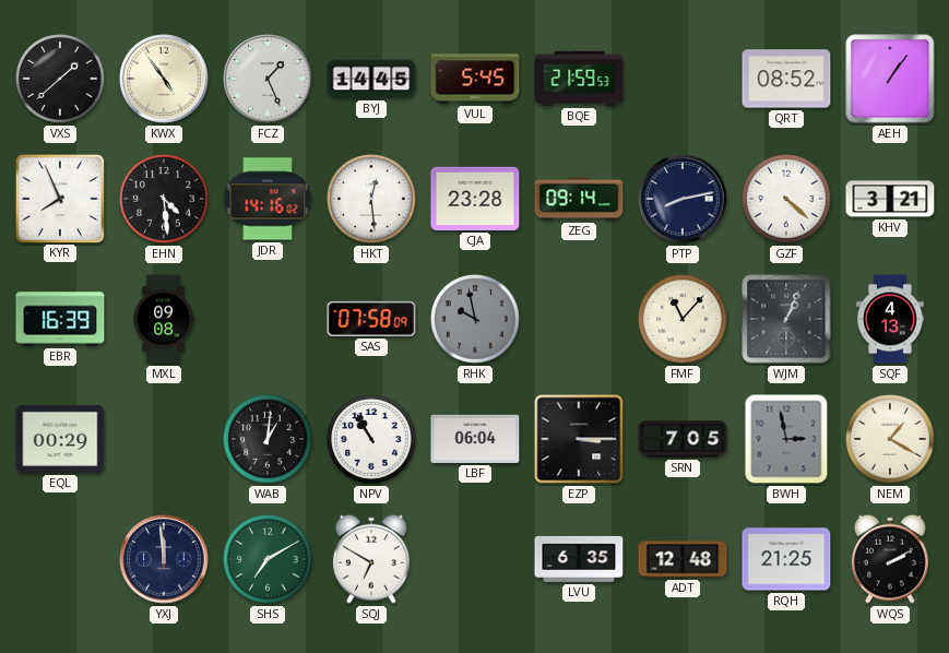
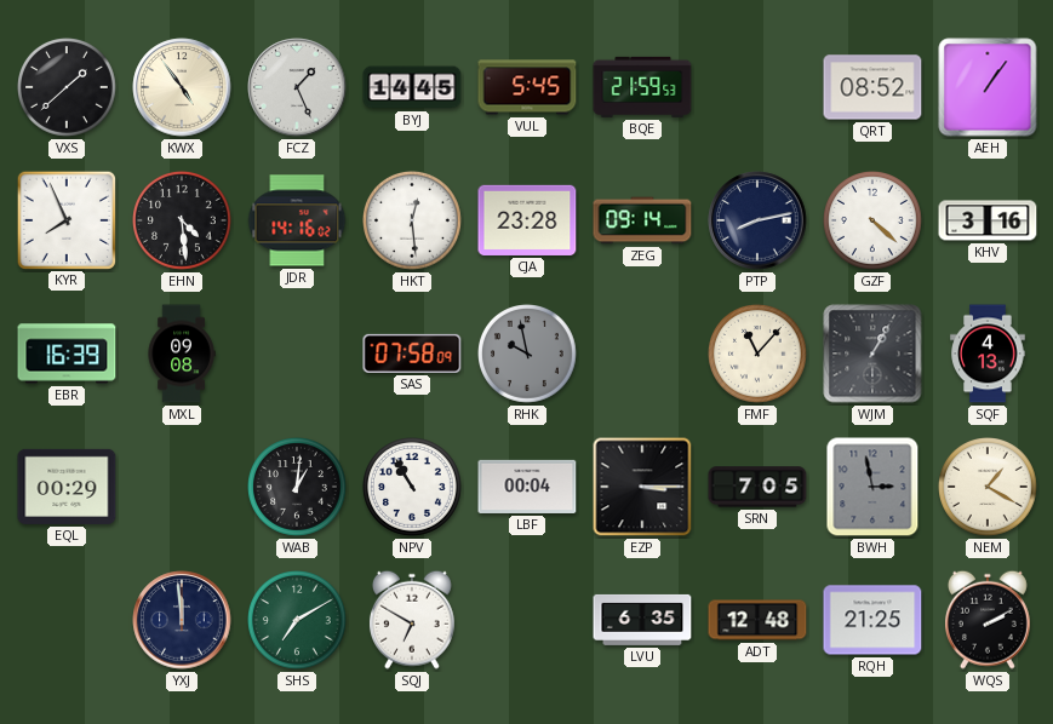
KHV: 3:21 -> 3:16
WJM: 1:04 -> 1:05
LBF: 06:04 -> 00:04
